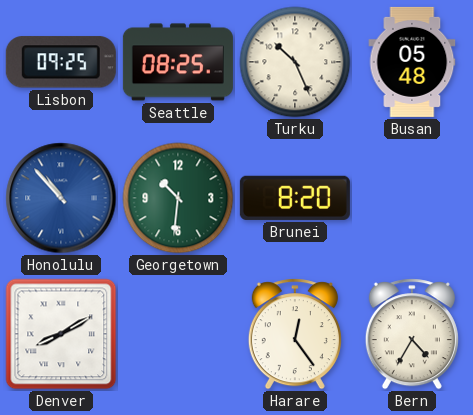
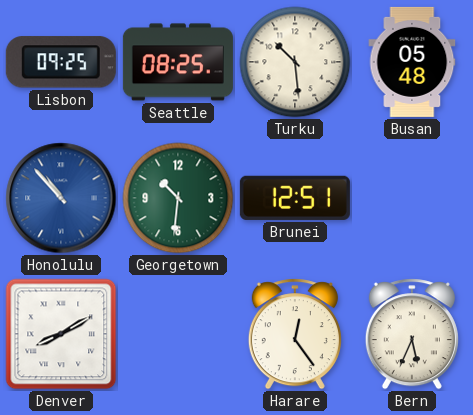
Turku: 10:26 -> 10:29
Brunei: 8:20 -> 12:51
Bern: 4:35 -> 5:34
